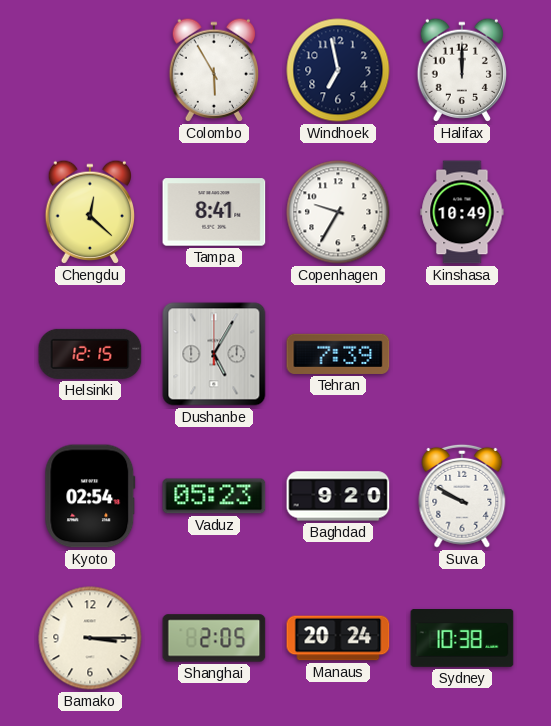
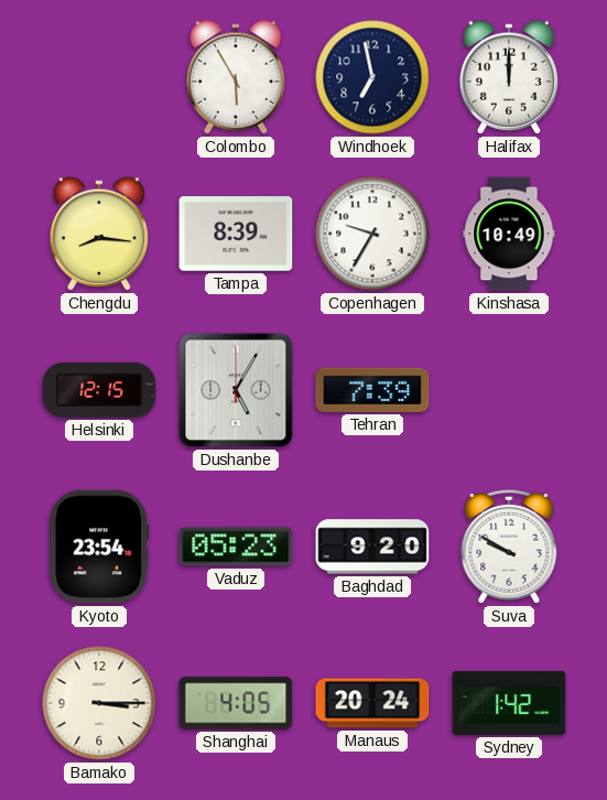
Chengdu: 12:22 -> 8:16
Tampa: 8:41 -> 8:39
Kyoto: 02:54 -> 23:54
Shanghai: 2:05 -> 4:05
Sydney: 10:38 -> 1:42
